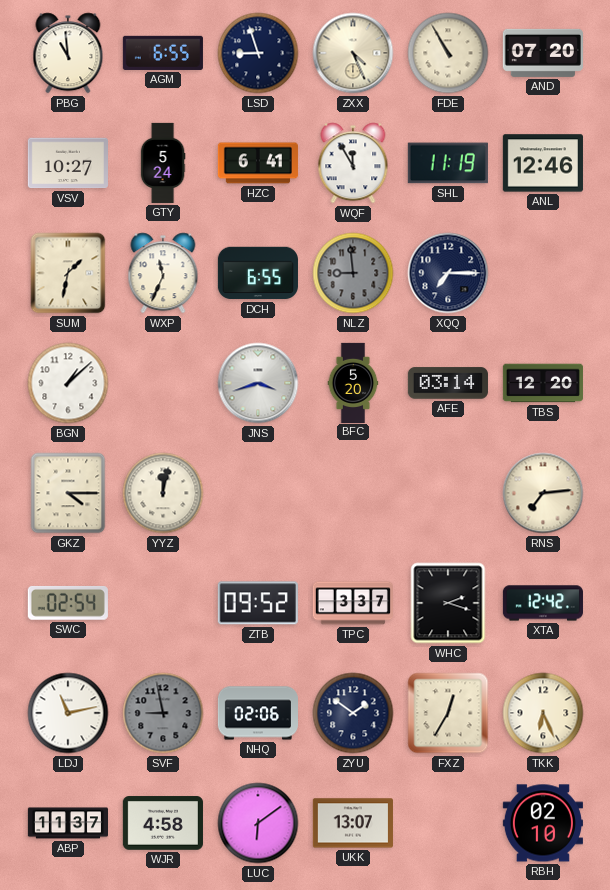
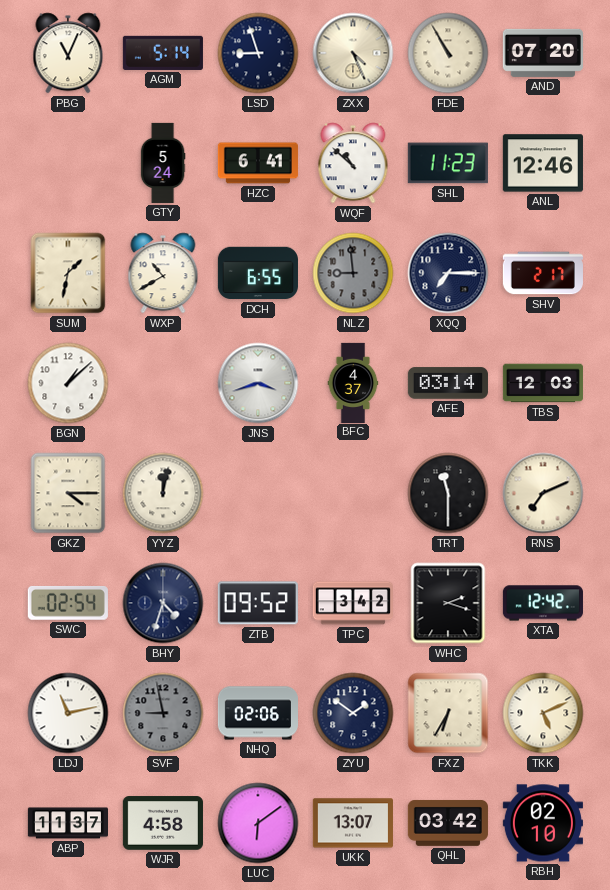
PBG: 10:59 -> 11:04
AGM: 6:55 -> 5:14
VSV: 10:27 -> none
WQF: 11:55 -> 10:52
SHL: 11:19 -> 11:23
WXP: 11:34 -> 10:40
SHV: none -> 2:17
BFC: 5:20 -> 4:37
TBS: 12:20 -> 12:03
TRT: none -> 11:30
RNS: 7:14 -> 7:11
BHY: none -> 4:33
TPC: 3:37 -> 3:42
FXZ: 12:35 -> 6:35
TKK: 6:26 -> 5:11
QHL: none -> 03:42
